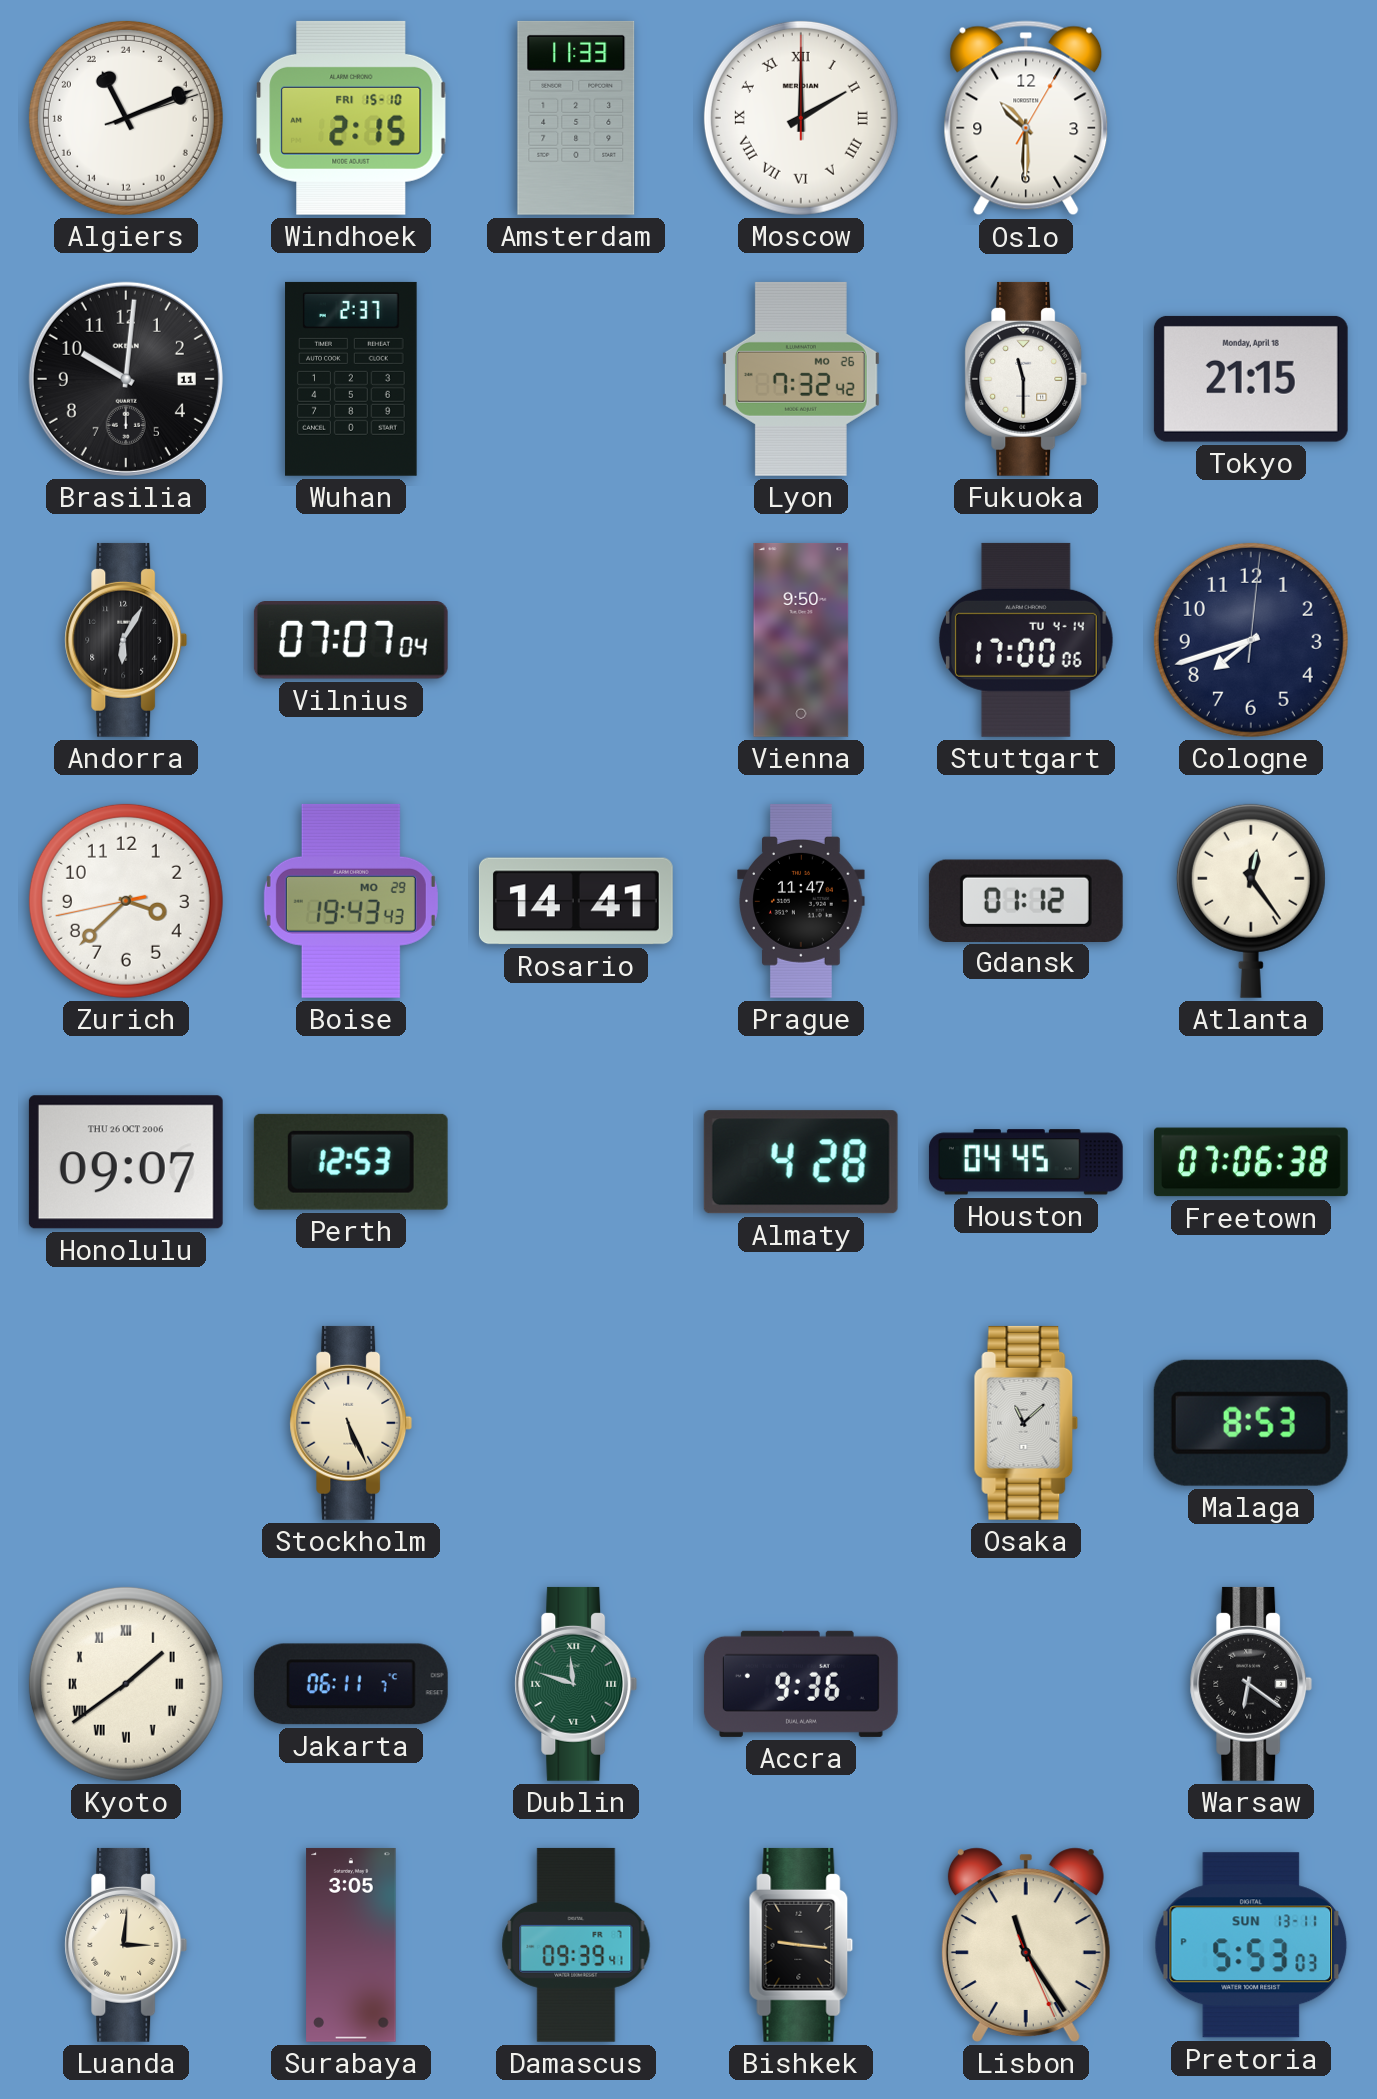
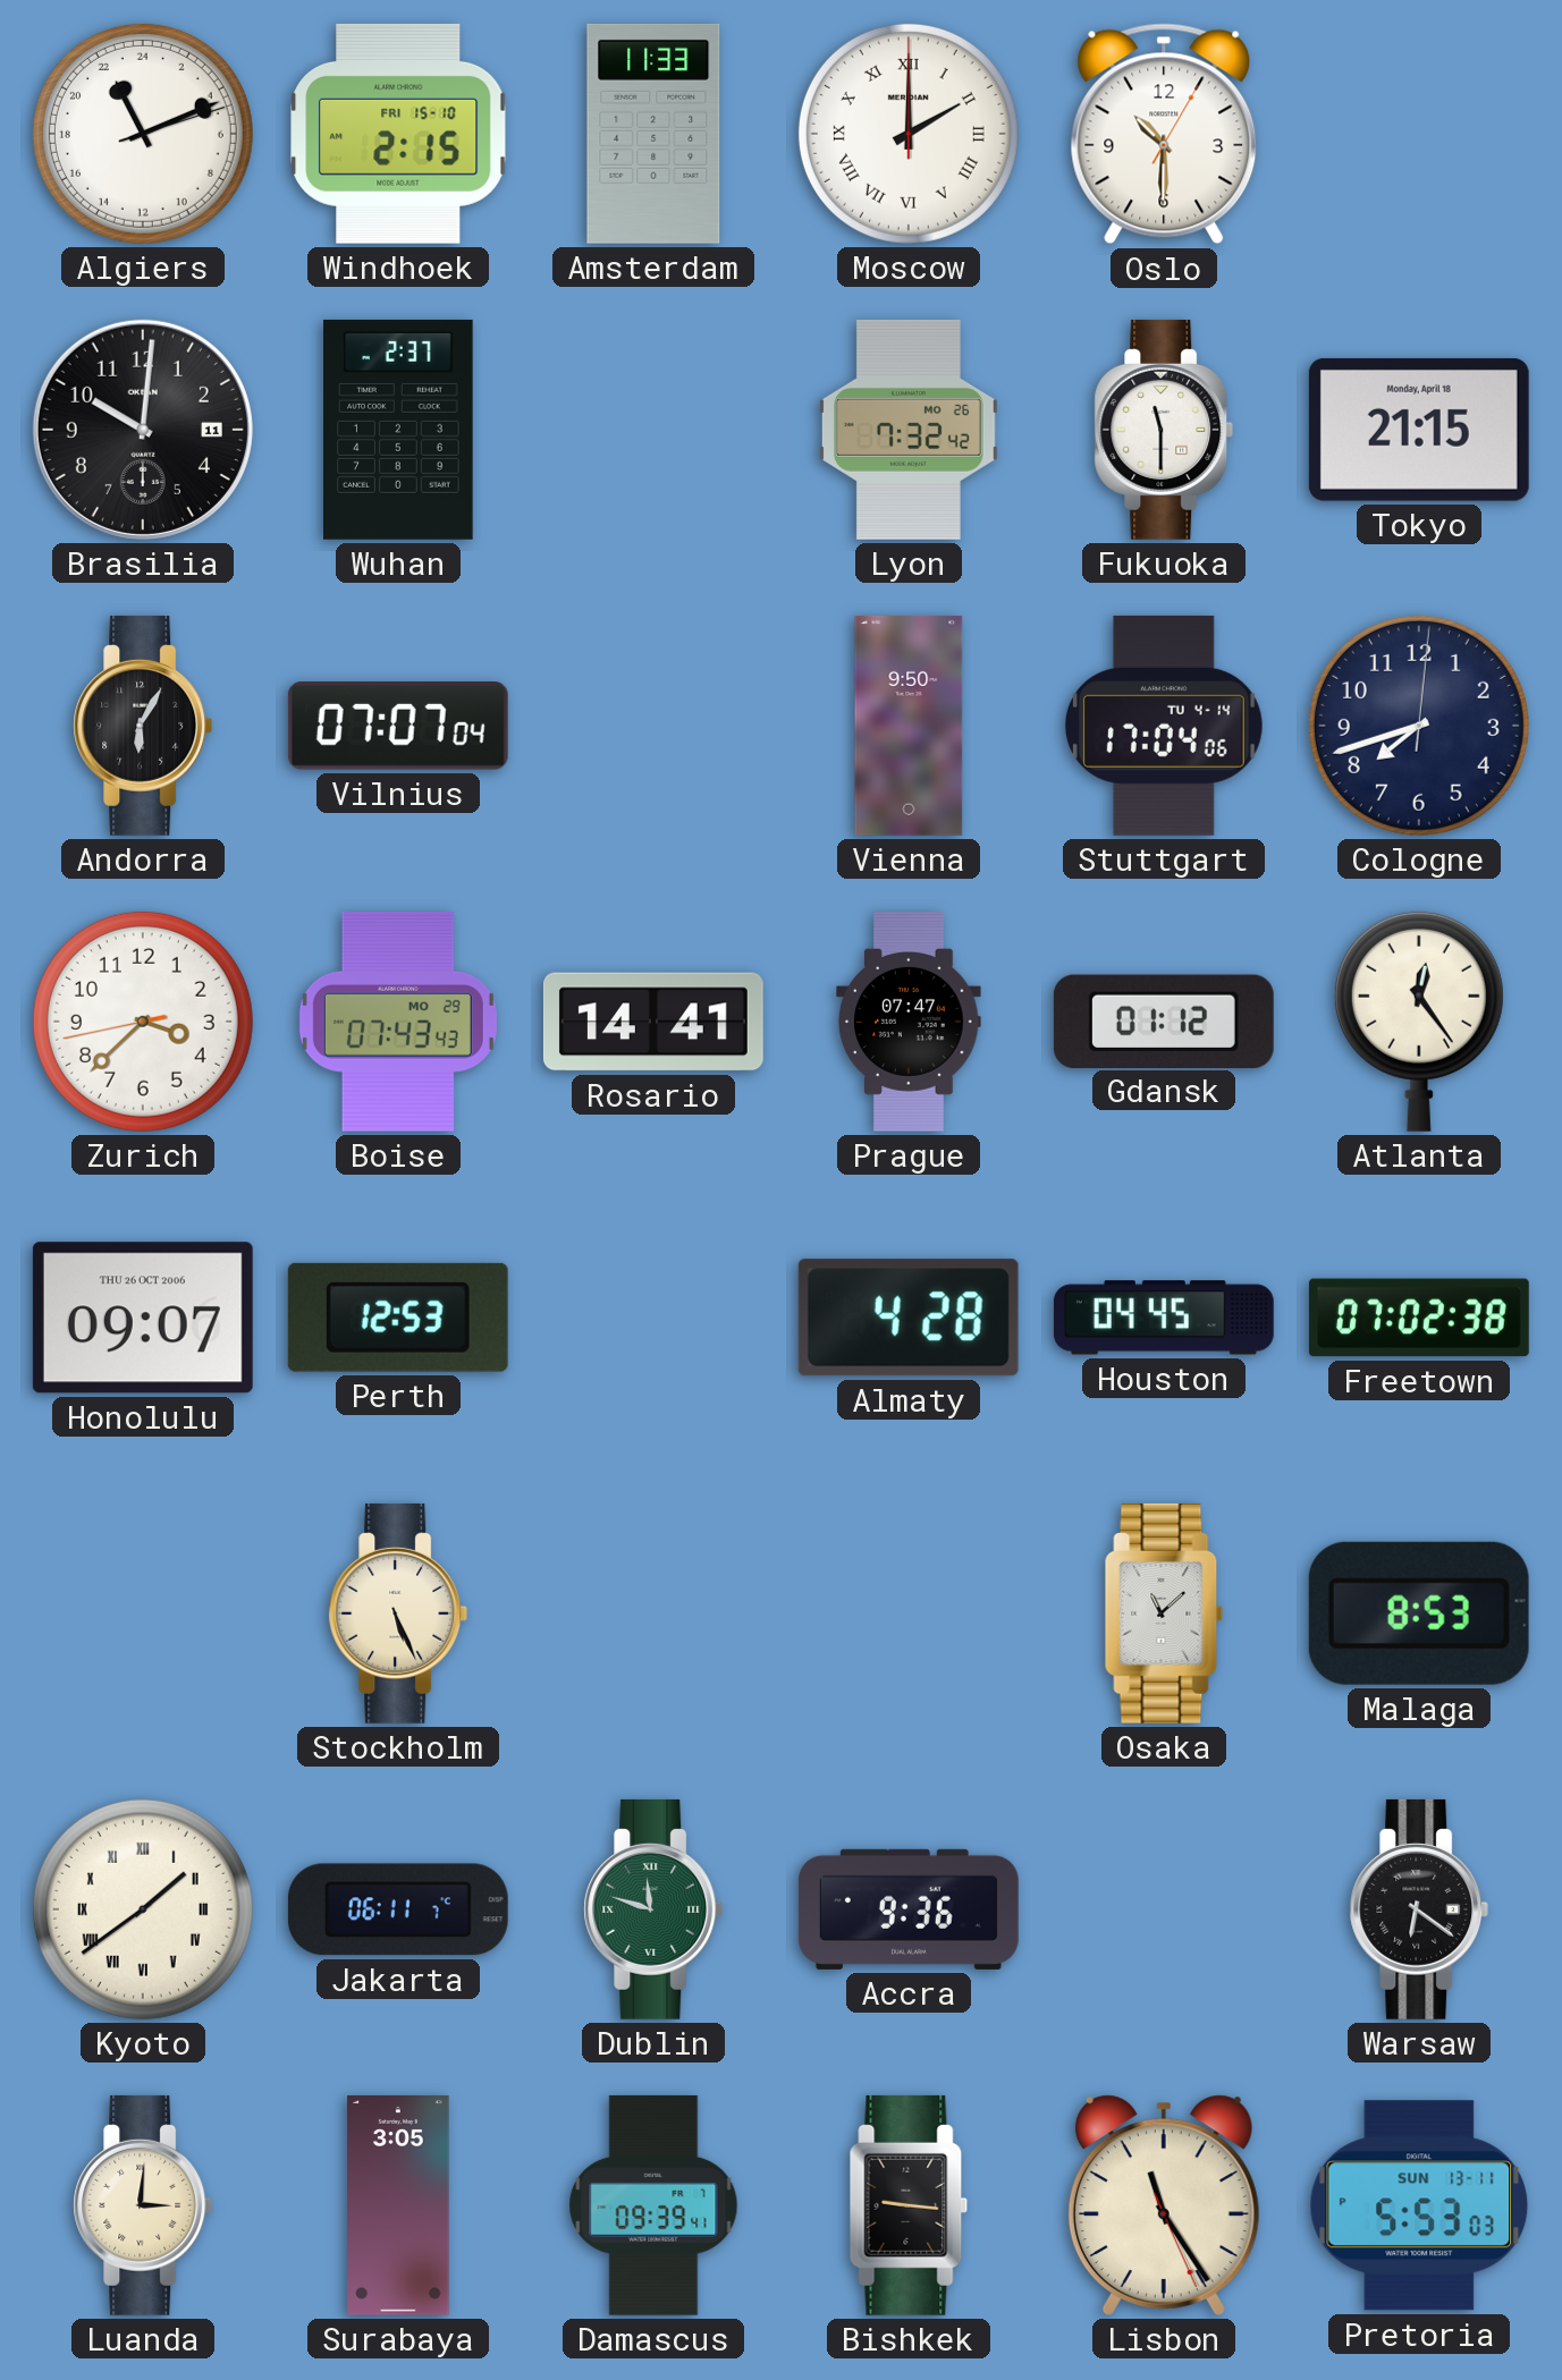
Stuttgart: 17:00 -> 17:04
Boise: 19:43 -> 07:43
Prague: 11:47 -> 07:47
Freetown: 07:06 -> 07:02
